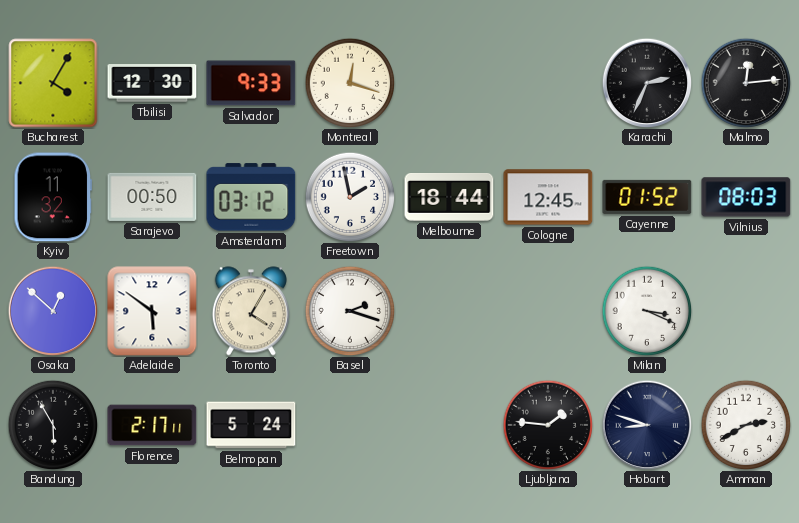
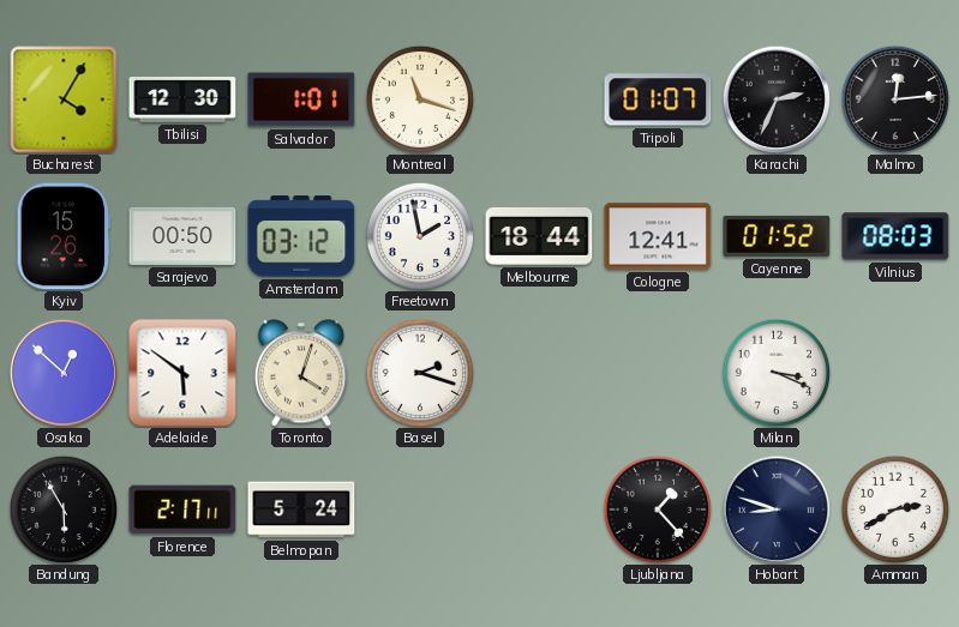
Salvador: 9:33 -> 1:01
Montreal: 12:18 -> 11:18
Tripoli: none -> 01:07
Kyiv: 11:32 -> 15:26
Cologne: 12:45 -> 12:41
Toronto: 4:05 -> 4:03
Ljubljana: 1:46 -> 1:23
